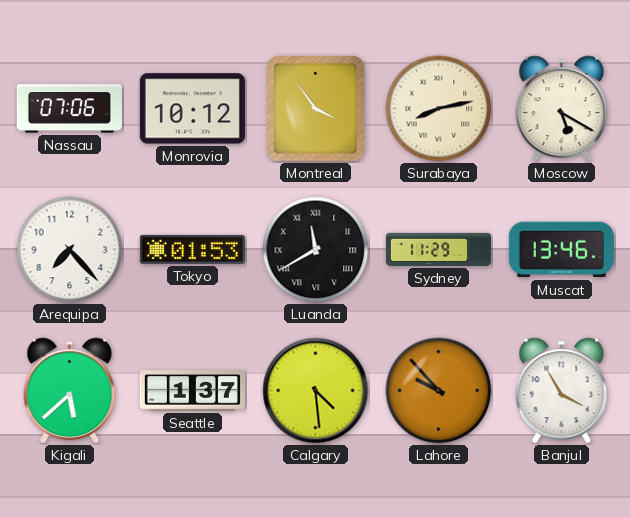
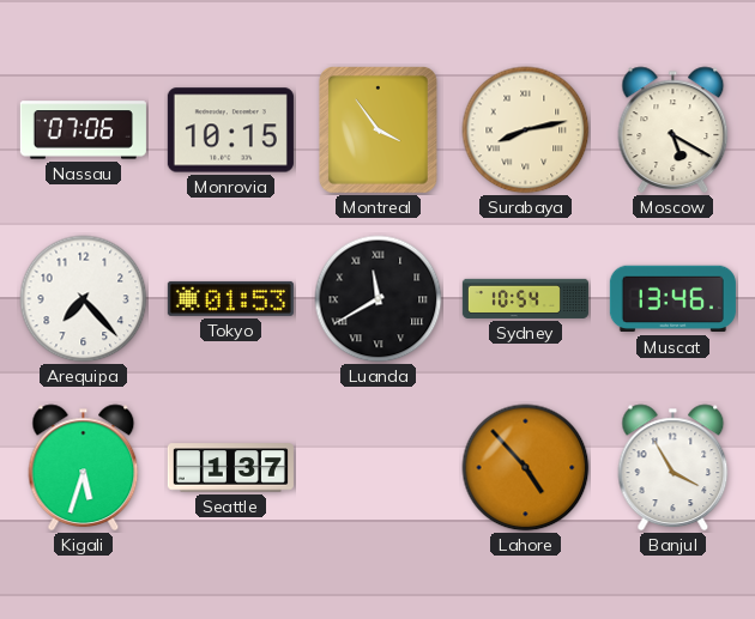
Monrovia: 10:12 -> 10:15
Sydney: 11:29 -> 10:54
Kigali: 5:38 -> 5:33
Calgary: 4:29 -> none
Lahore: 9:53 -> 4:53
